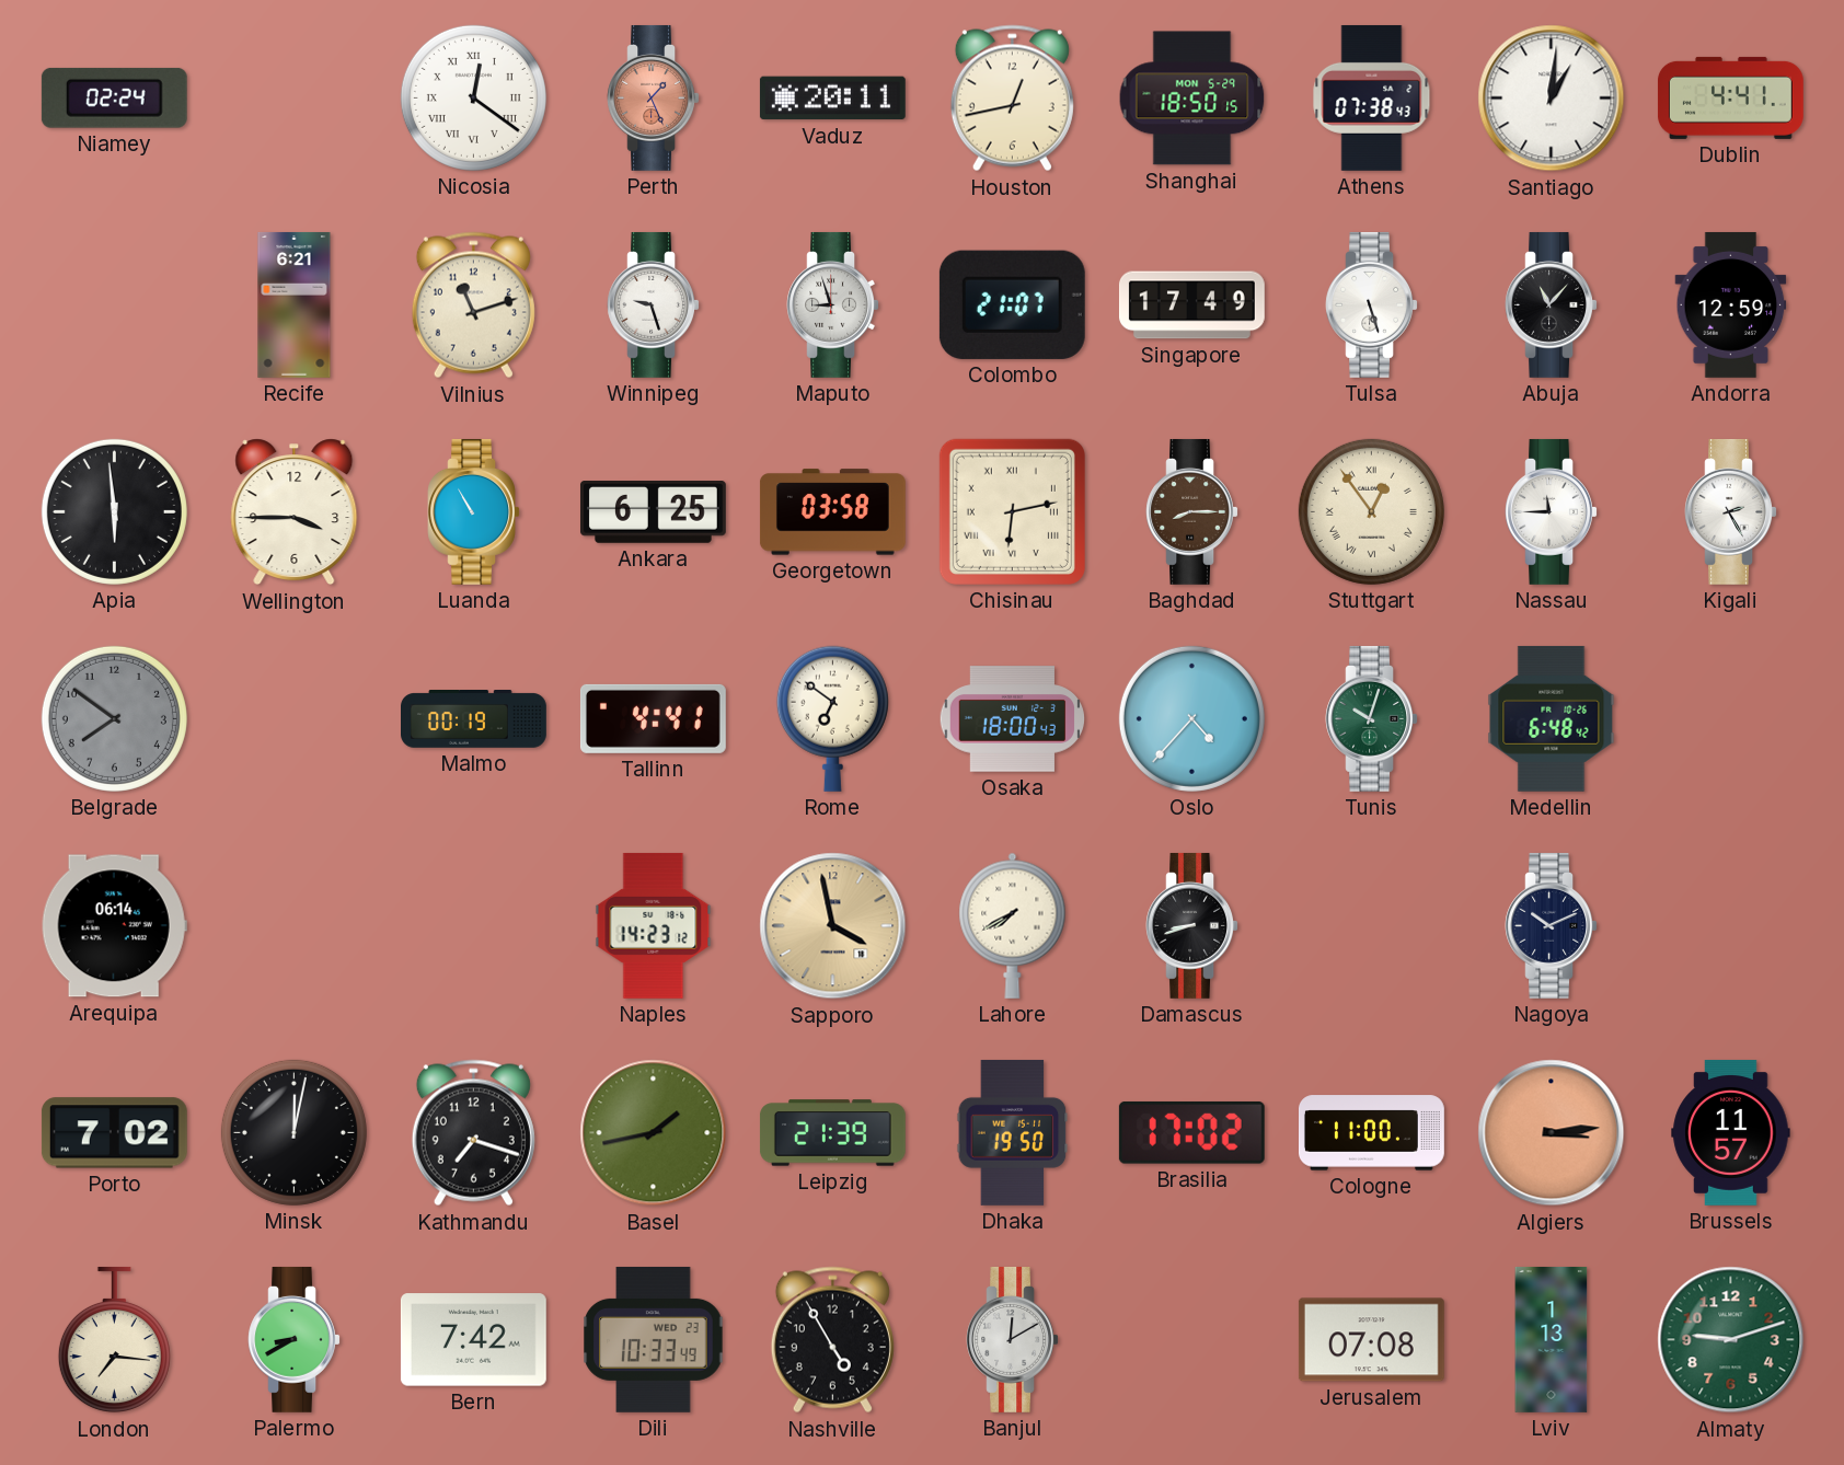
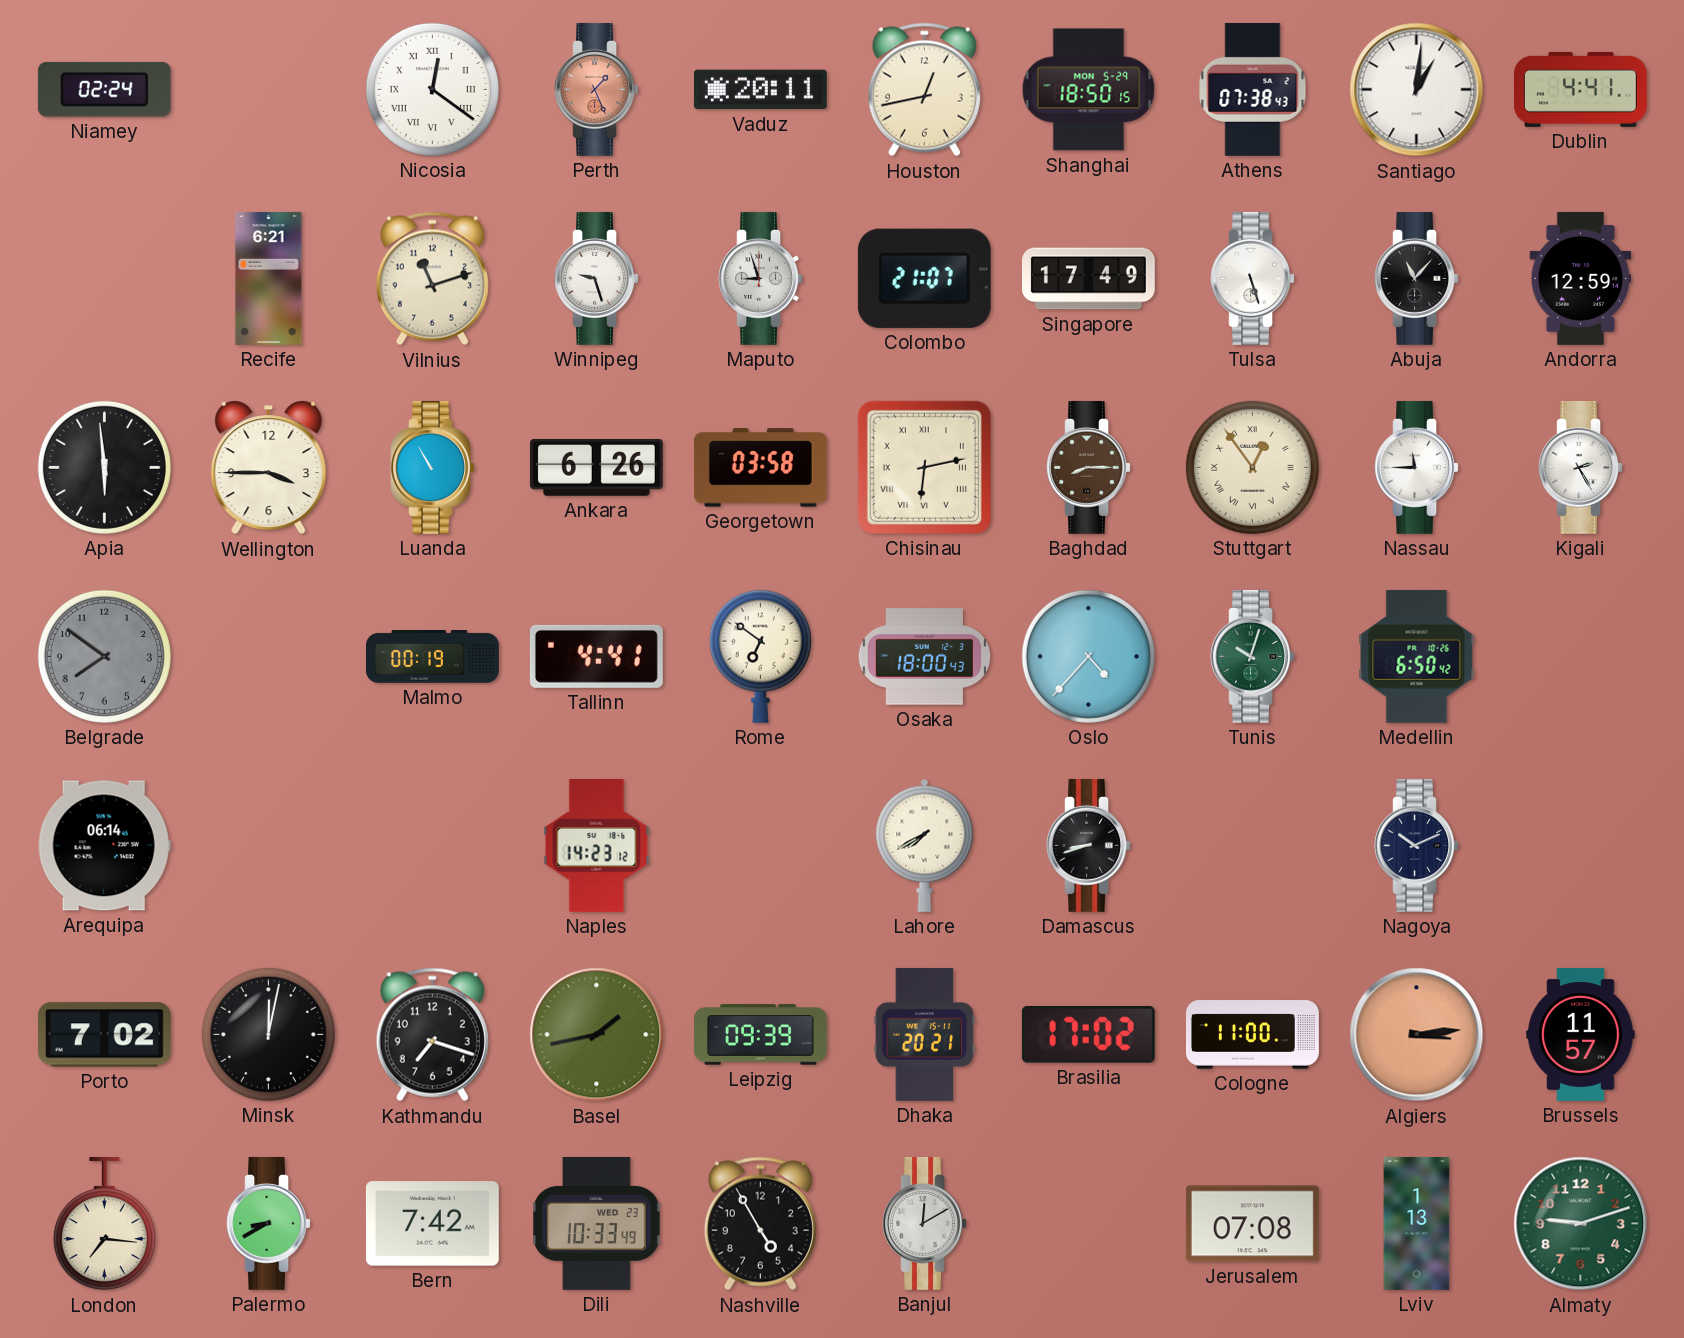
Ankara: 6:25 -> 6:26
Medellin: 6:48 -> 6:50
Sapporo: 3:58 -> none
Leipzig: 21:39 -> 09:39
Dhaka: 19:50 -> 20:21
